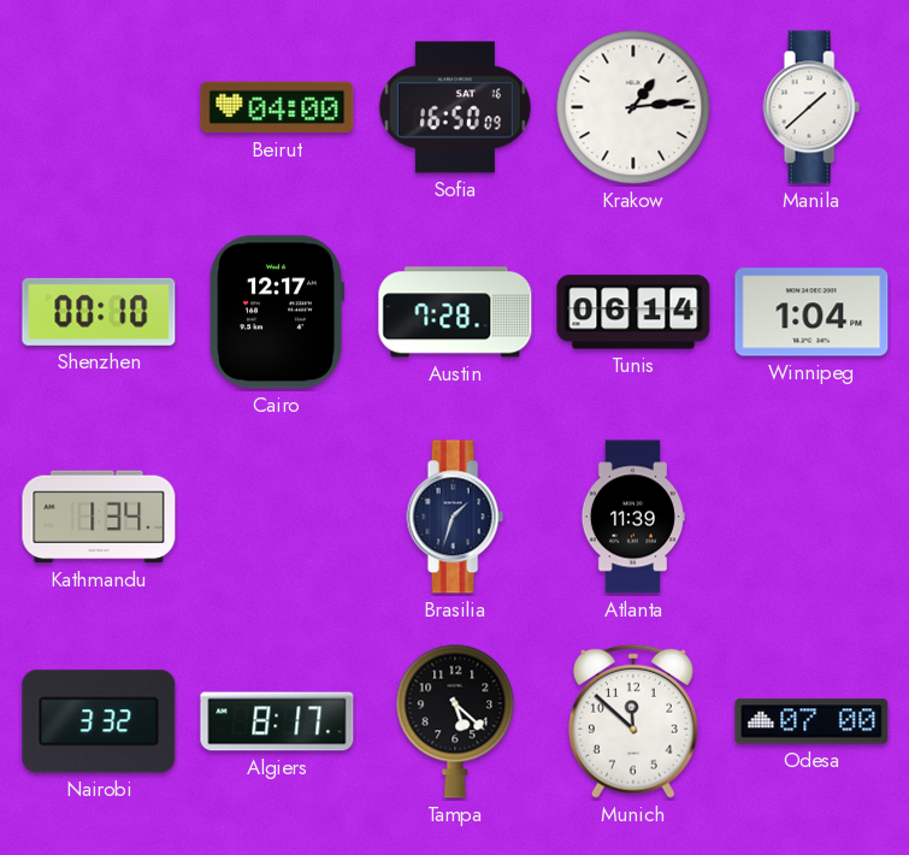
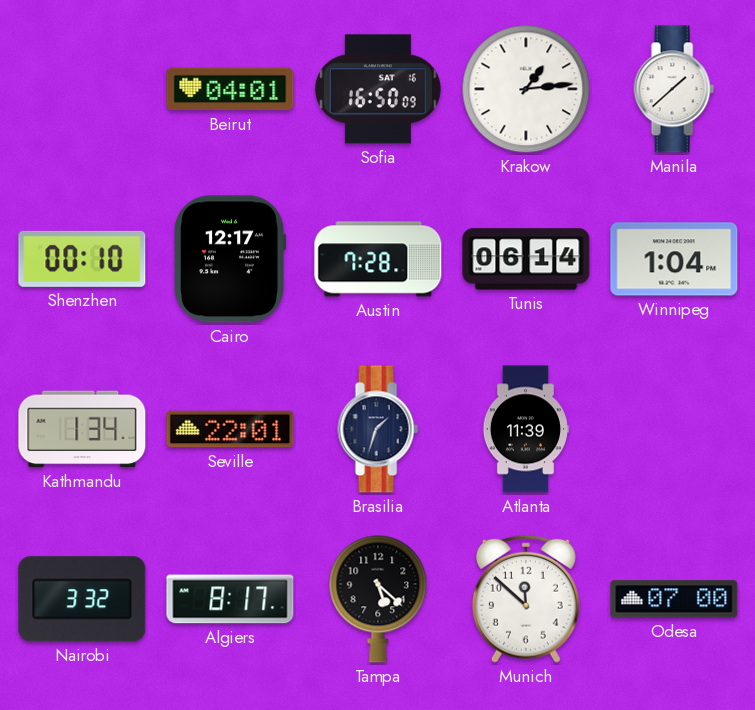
Beirut: 04:00 -> 04:01
Seville: none -> 22:01
